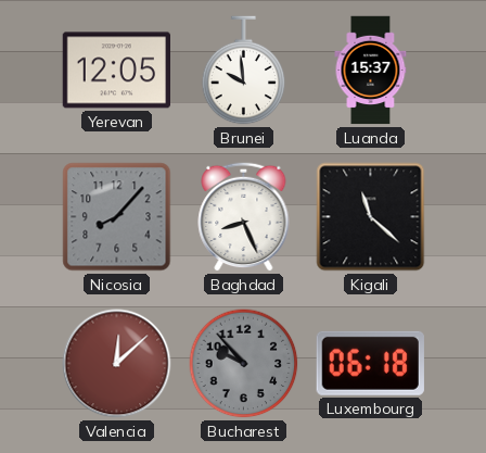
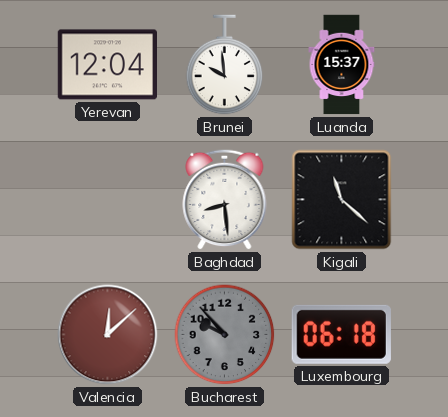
Yerevan: 12:05 -> 12:04
Nicosia: 8:07 -> none
Baghdad: 8:26 -> 8:29
